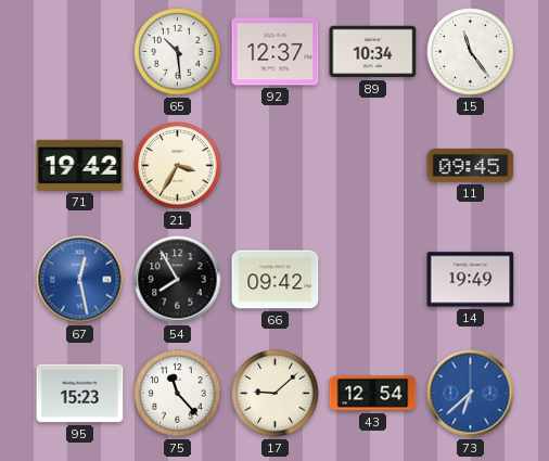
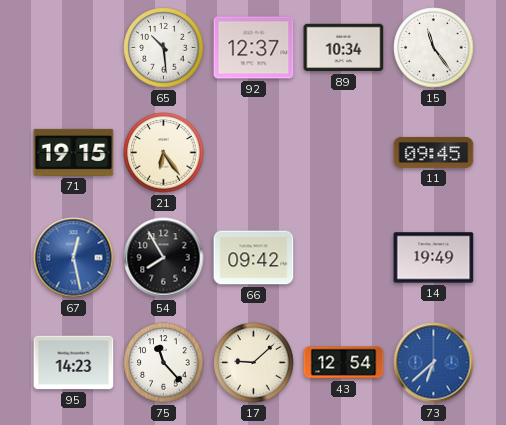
71: 19:42 -> 19:15
21: 3:35 -> 6:24
95: 15:23 -> 14:23
